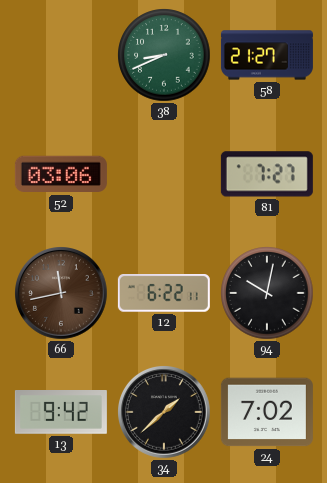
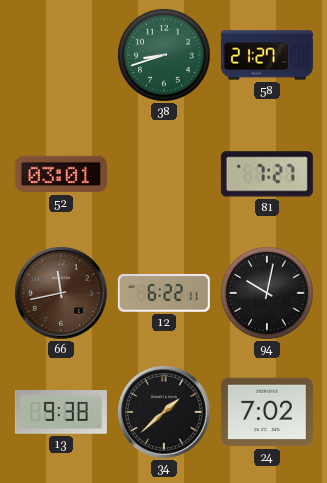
38: 8:41 -> 8:42
52: 03:06 -> 03:01
13: 9:42 -> 9:38
